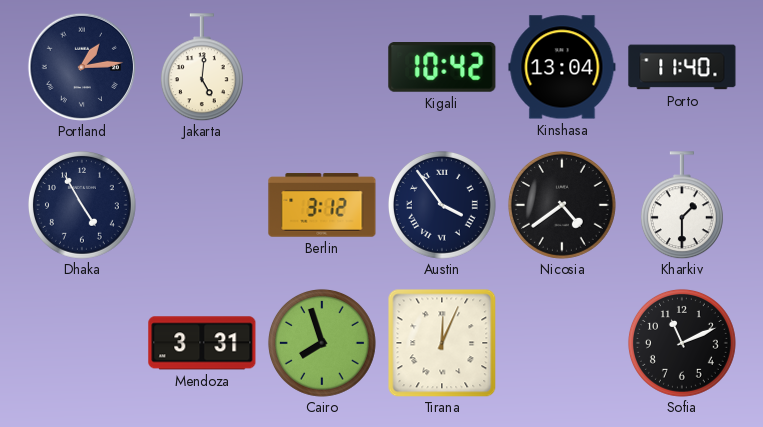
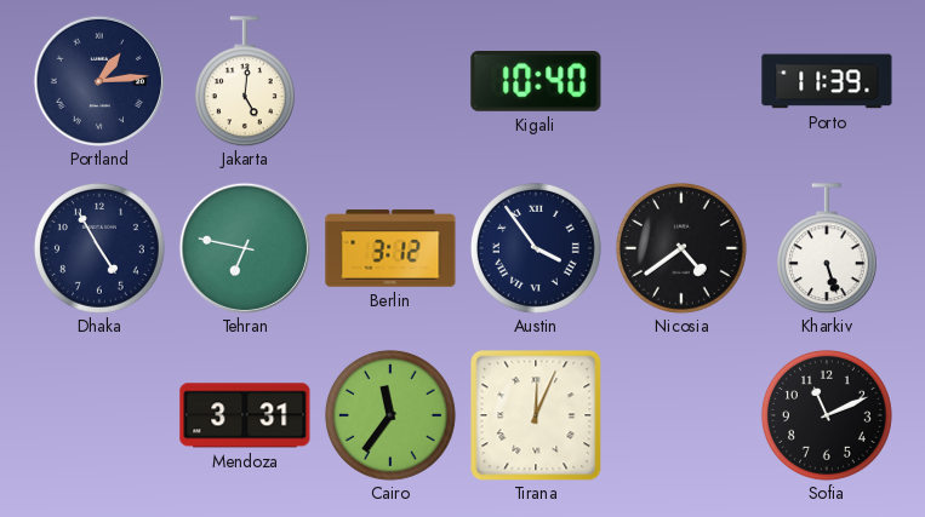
Kigali: 10:42 -> 10:40
Kinshasa: 13:04 -> none
Porto: 11:40 -> 11:39
Tehran: none -> 6:47
Kharkiv: 1:30 -> 5:27
Cairo: 7:57 -> 11:36
